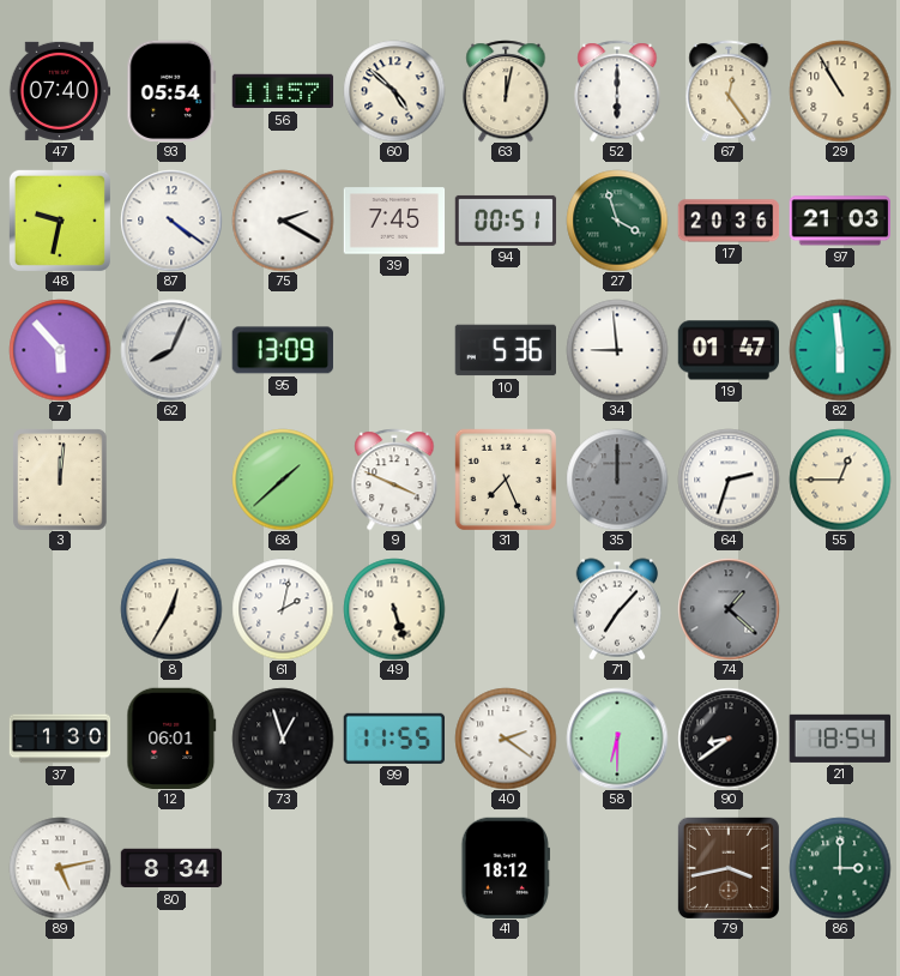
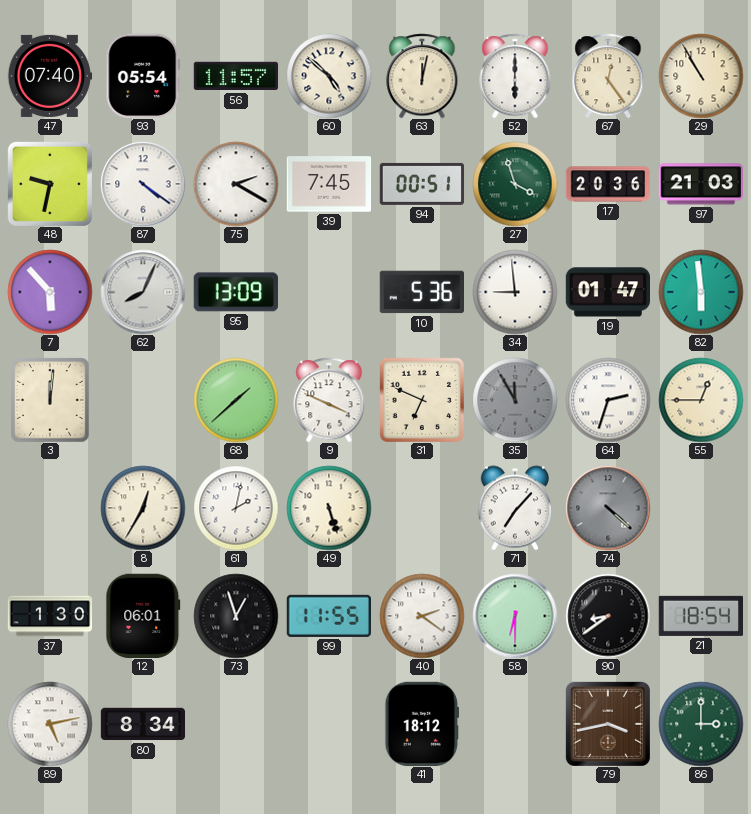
31: 7:26 -> 6:49
35: 12:00 -> 11:55
74: 1:22 -> 4:22
